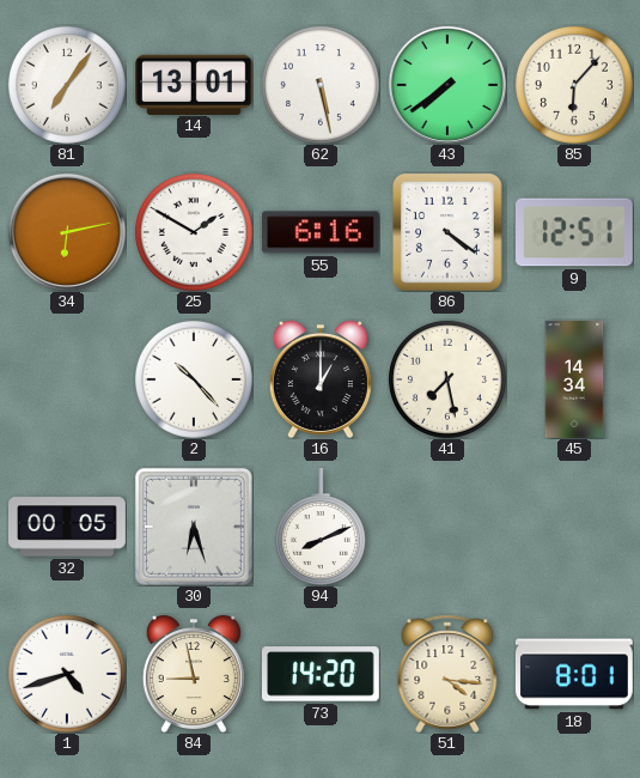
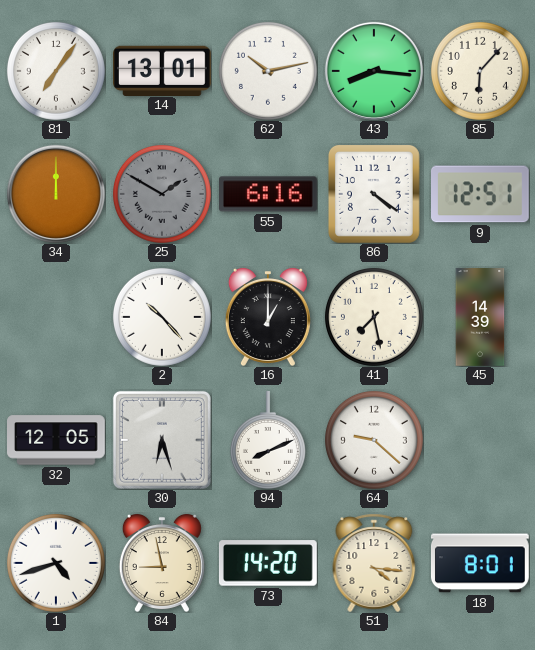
62: 5:28 -> 10:13
43: 7:39 -> 8:16
34: 6:13 -> 12:00
25 dial: white -> grey
45: 14:34 -> 14:39
32: 00:05 -> 12:05
64: none -> 9:22
